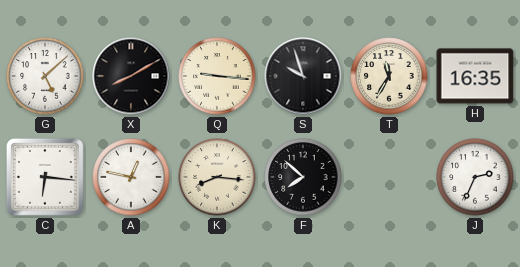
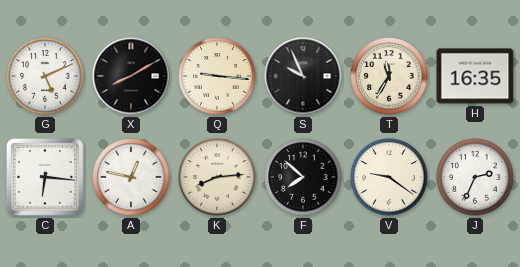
G: 5:08 -> 5:11
S: 9:57 -> 9:56
K: 8:16 -> 8:14
V: none -> 9:21
